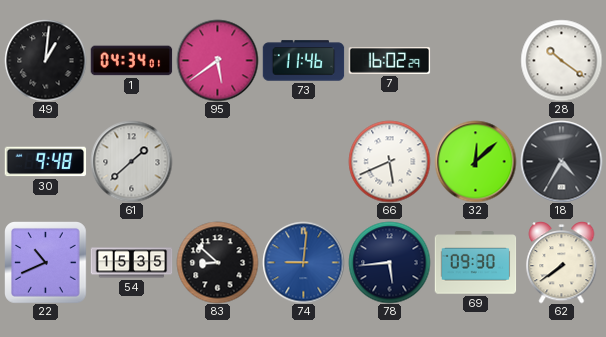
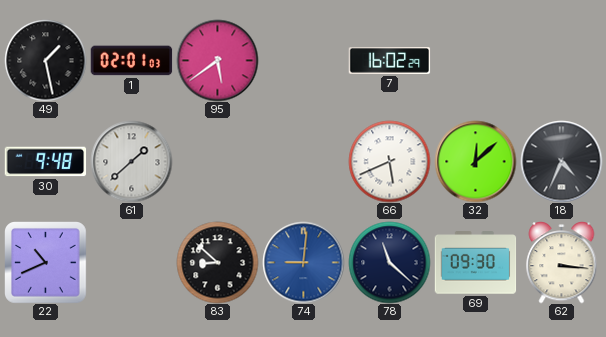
49: 1:01 -> 1:28
1: 04:34 -> 02:01
73: 11:46 -> none
28: 10:21 -> none
18: 4:35 -> 4:34
54: 15:35 -> none
78: 5:44 -> 11:22
62: 7:39 -> 3:16
